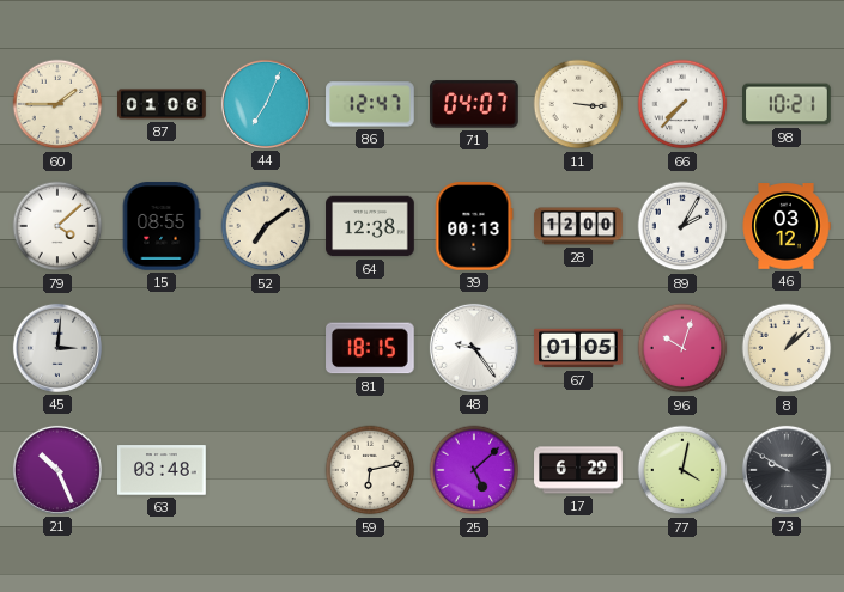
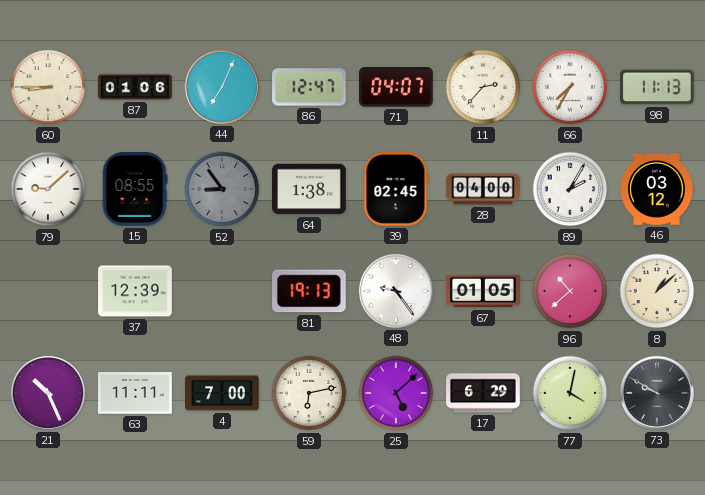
60: 1:45 -> 8:45
11: 3:16 -> 2:37
66: 7:37 -> 7:35
98: 10:21 -> 11:13
79: 4:08 -> 9:08
52: 7:09 -> 8:54
52 dial: cream -> grey
64: 12:38 -> 1:38
39: 00:13 -> 02:45
28: 12:00 -> 04:00
45: 3:01 -> none
37: none -> 12:39
81: 18:15 -> 19:13
96: 10:03 -> 10:38
63: 03:48 -> 11:11
4: none -> 7:00
